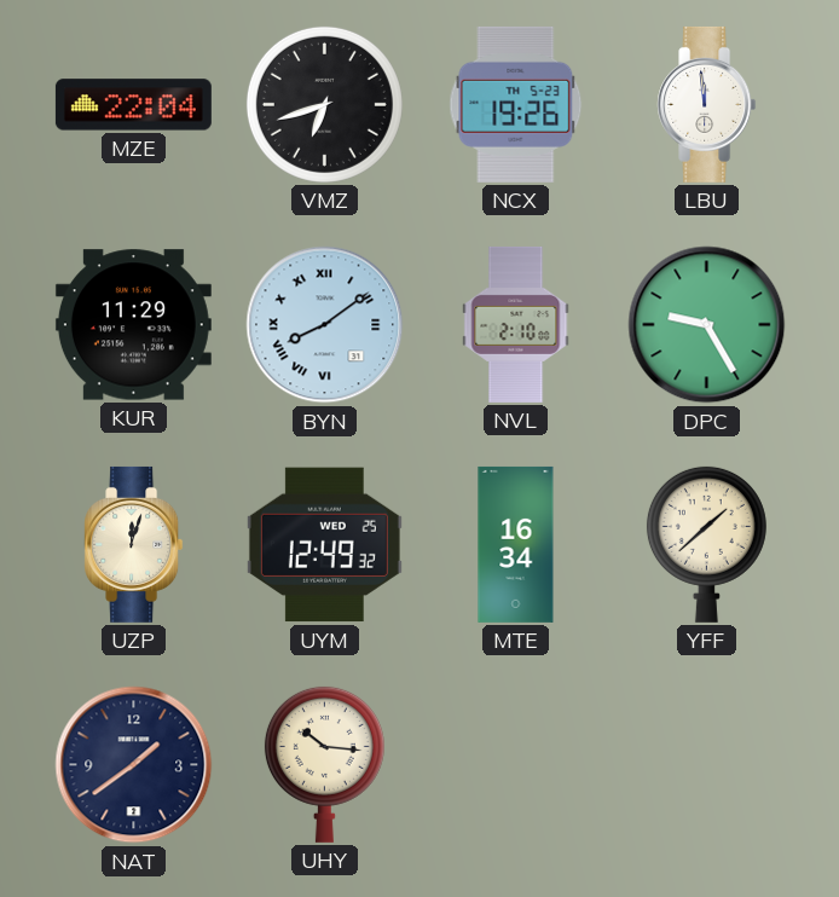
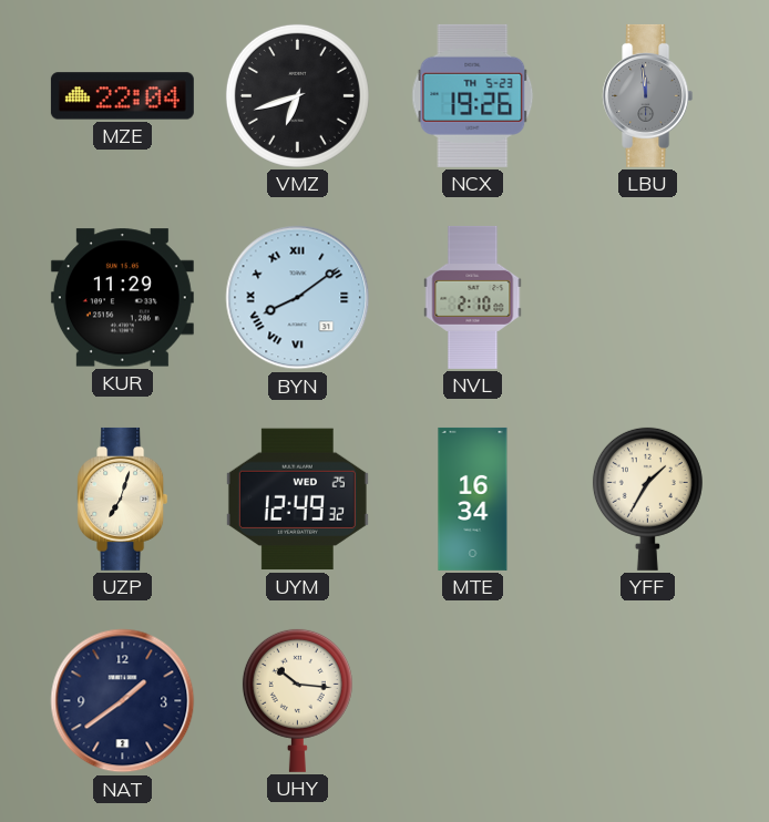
LBU dial: white -> grey
DPC: 9:25 -> none
UZP: 12:03 -> 7:03
YFF: 1:38 -> 1:35
